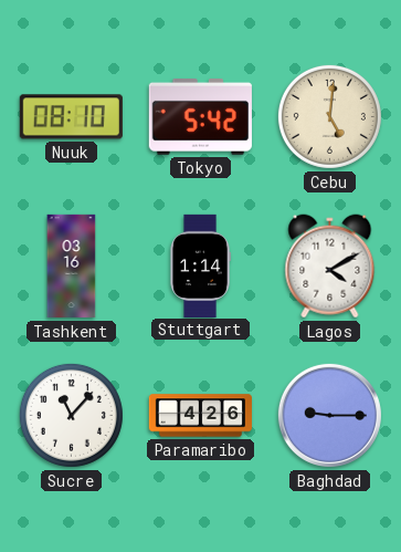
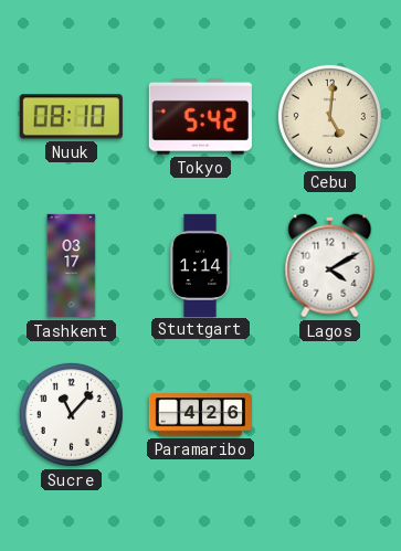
Tashkent: 03:16 -> 03:17
Baghdad: 9:15 -> none
